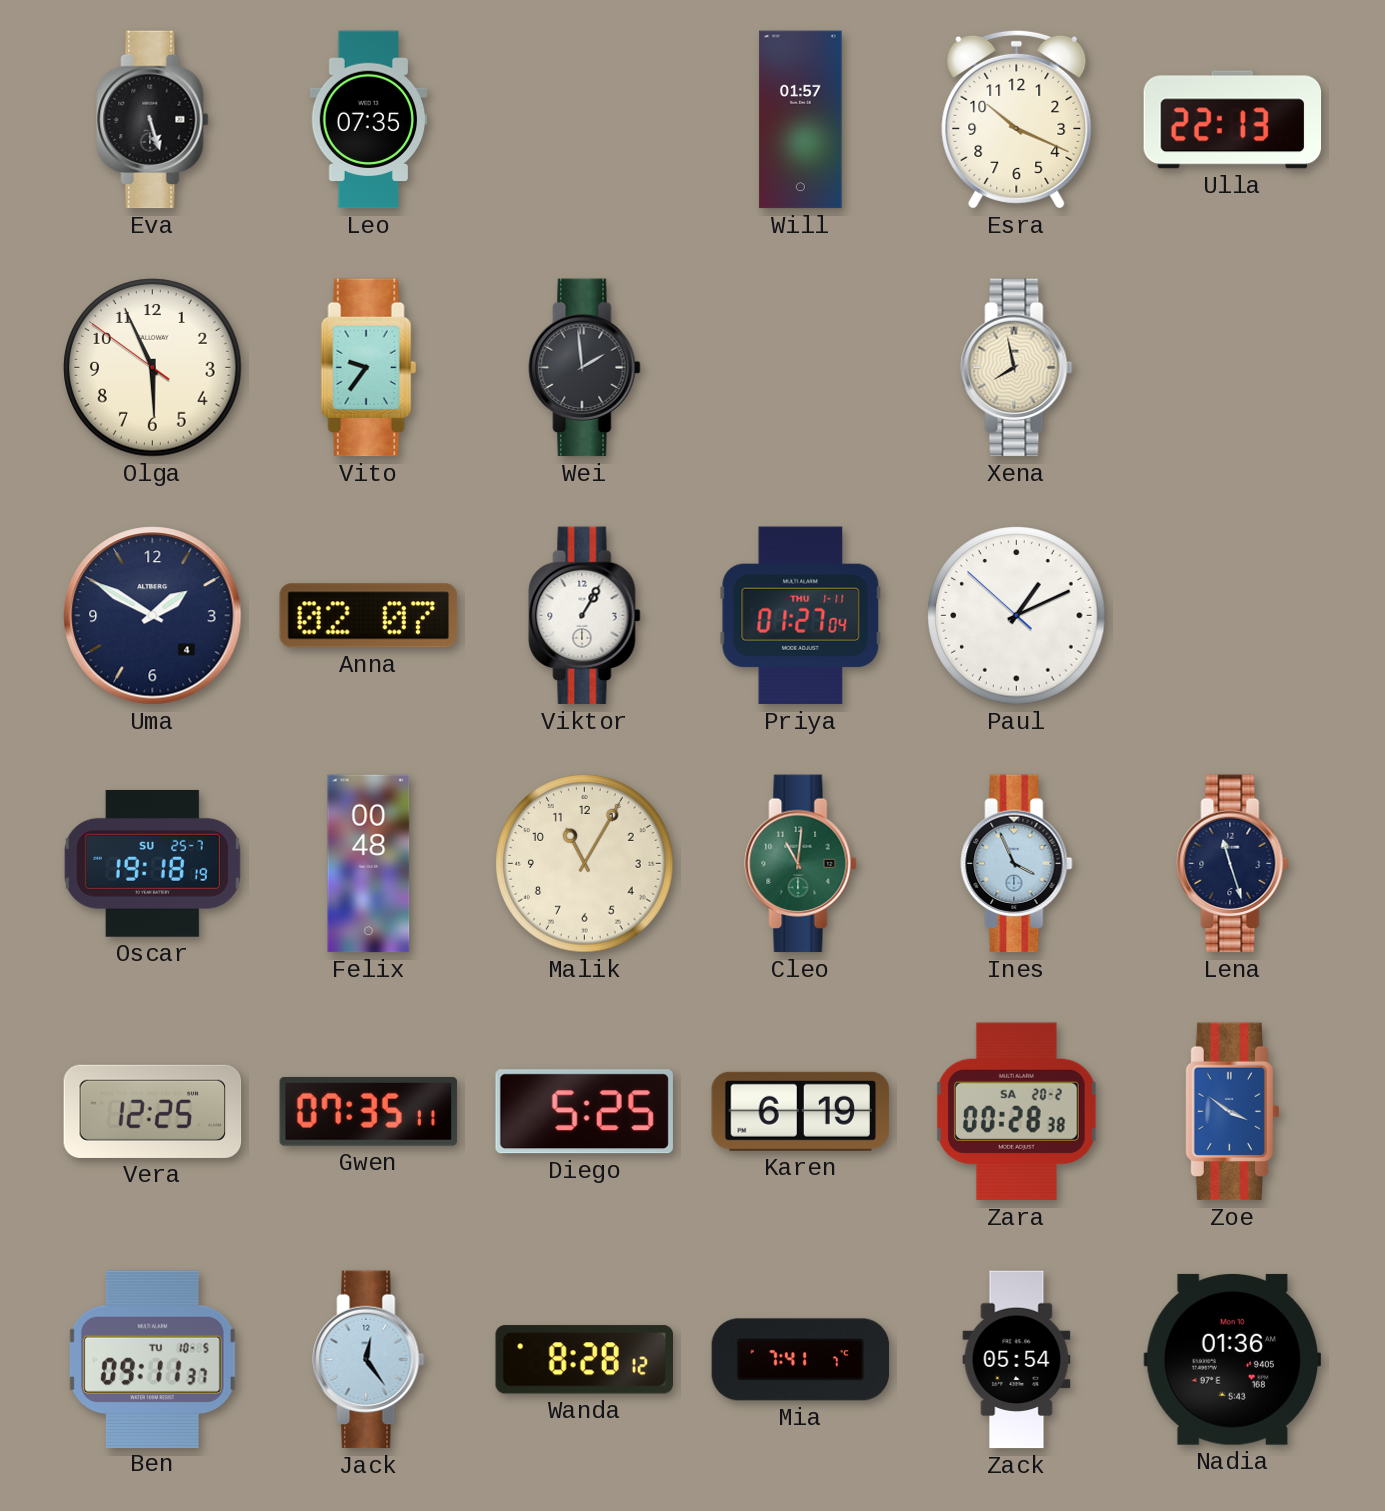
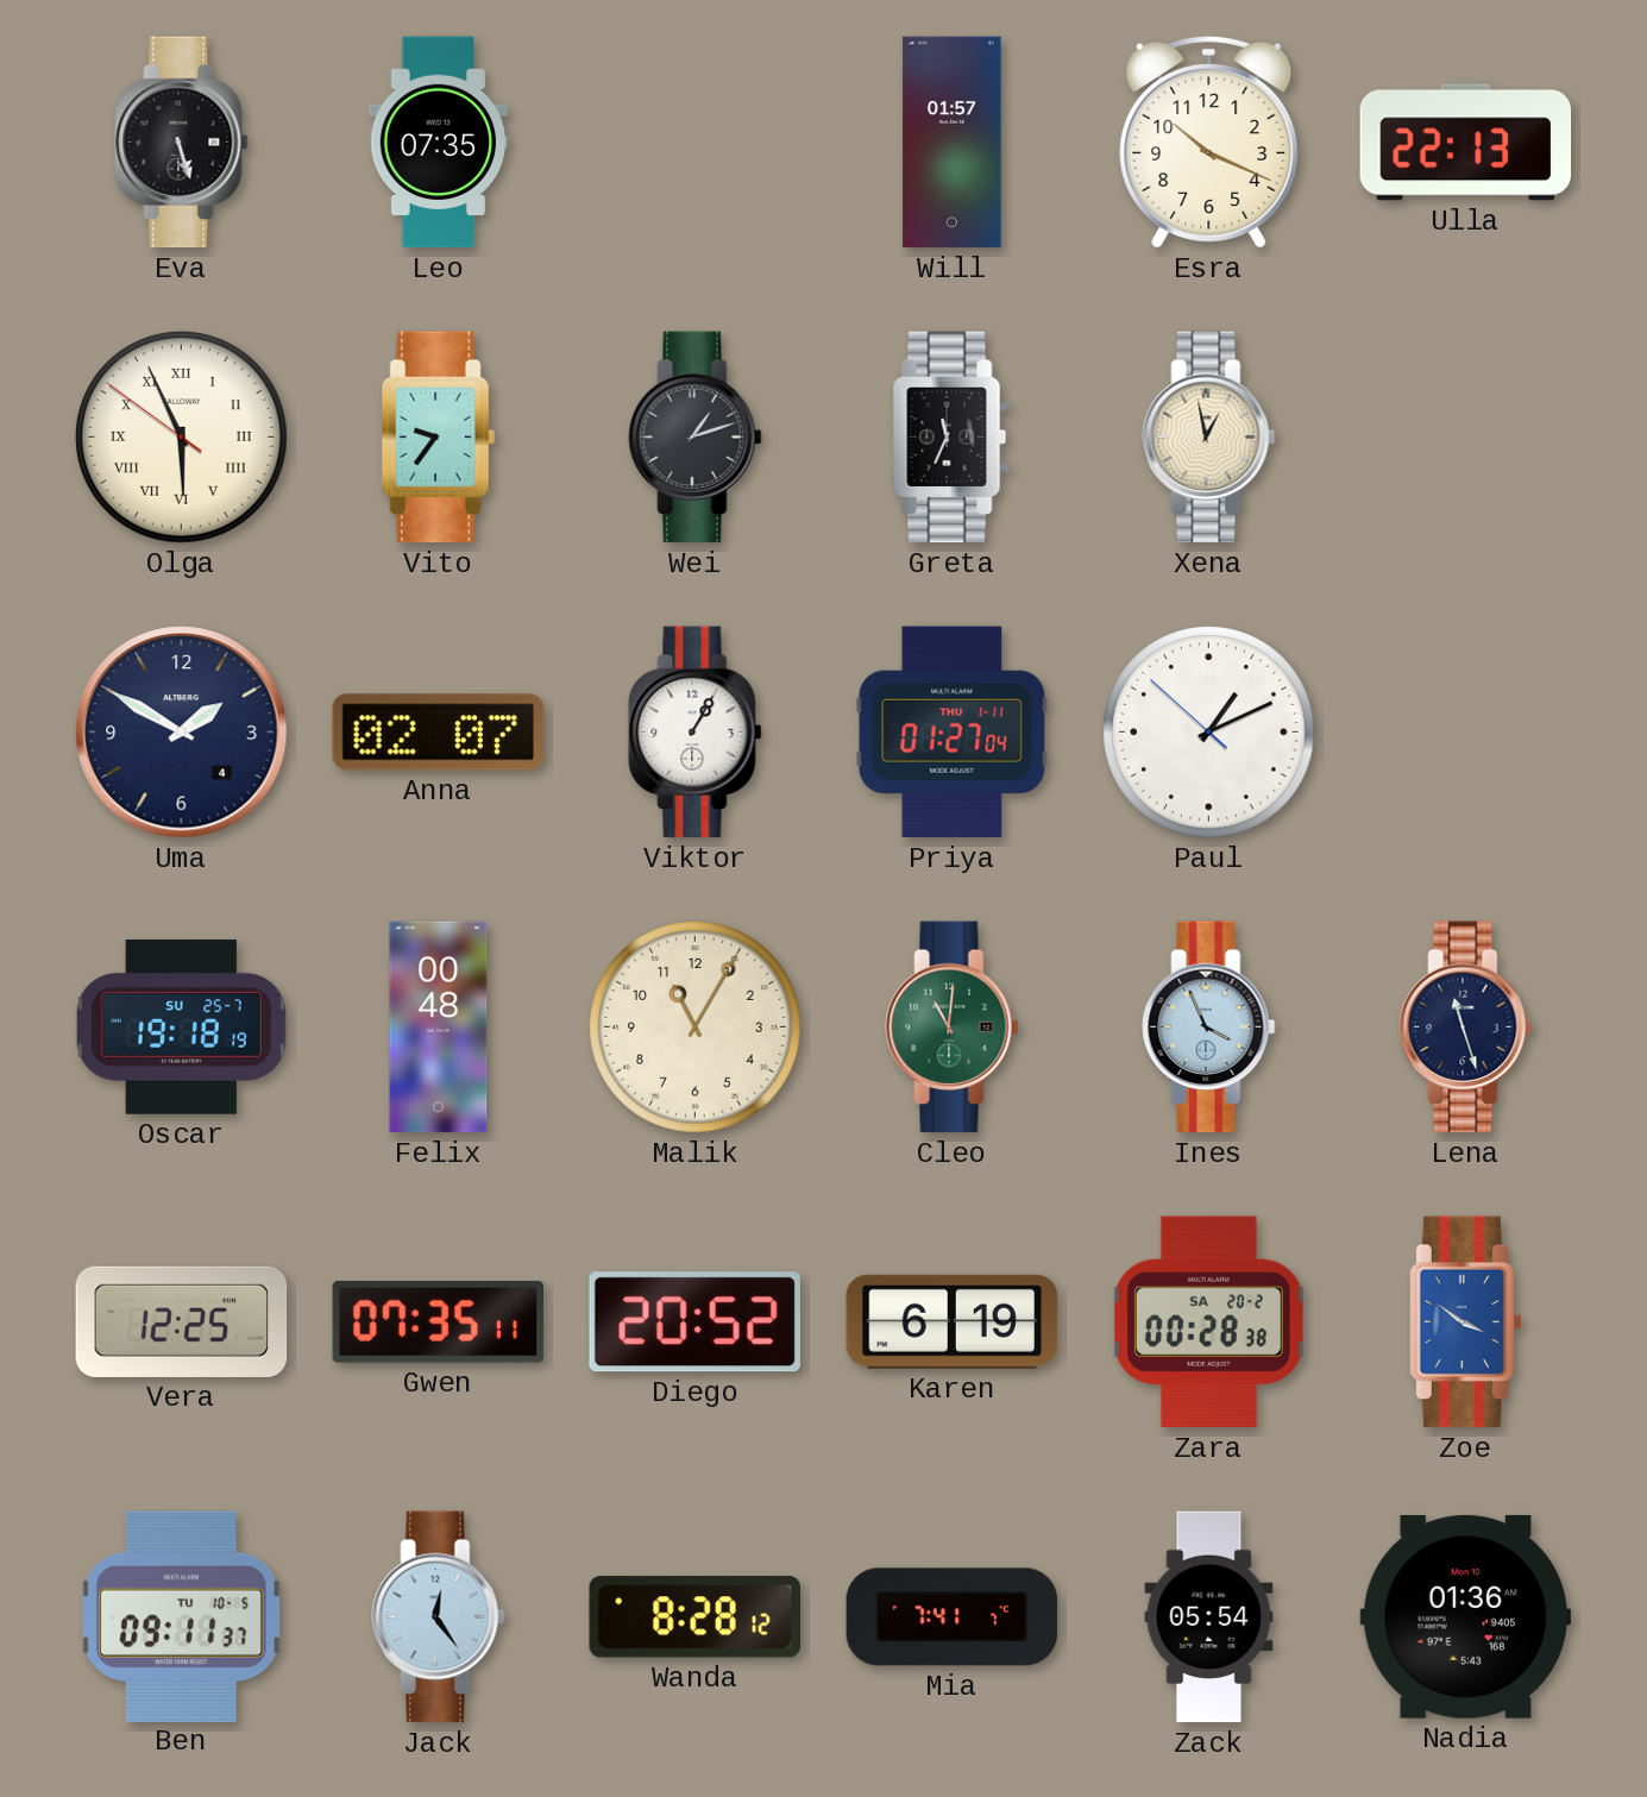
Olga numerals: Arabic -> Roman
Wei: 1:59 -> 1:12
Greta: none -> 11:34
Xena: 7:58 -> 12:58
Diego: 5:25 -> 20:52
